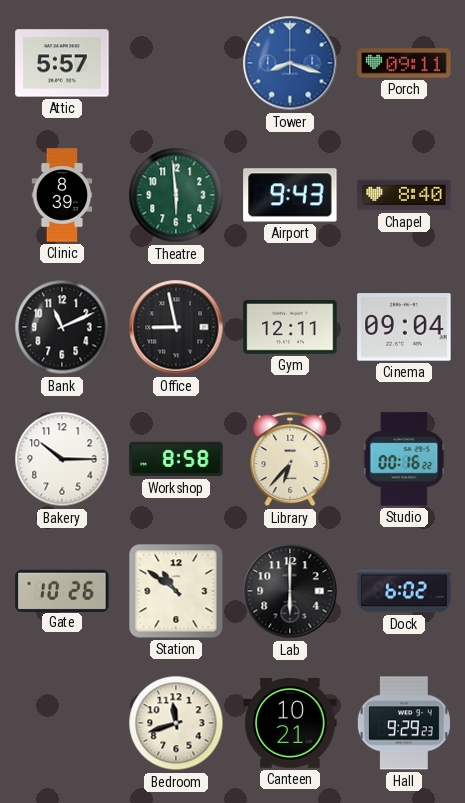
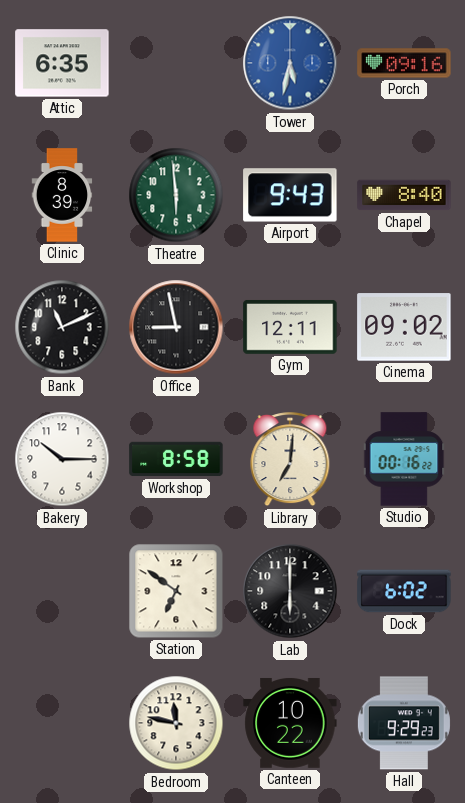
Attic: 5:57 -> 6:35
Tower: 8:18 -> 5:32
Porch: 09:11 -> 09:16
Cinema: 09:04 -> 09:02
Library: 6:37 -> 7:01
Gate: 10:26 -> none
Station: 10:51 -> 6:51
Bedroom: 11:42 -> 11:47
Canteen: 10:21 -> 10:22
